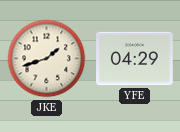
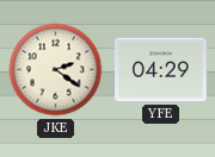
JKE: 1:42 -> 2:21
